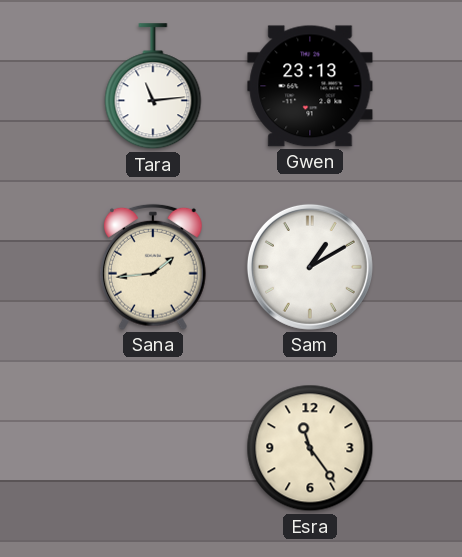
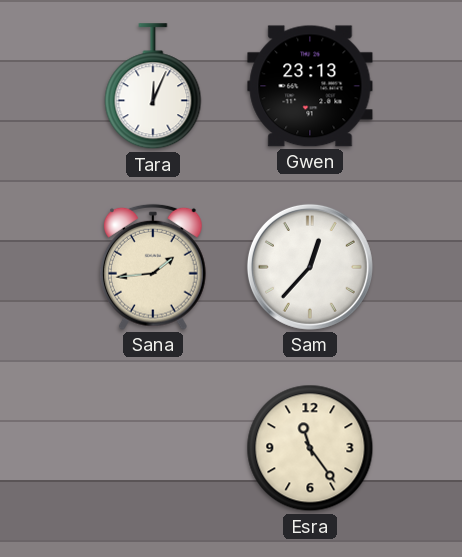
Tara: 11:14 -> 12:04
Sam: 1:10 -> 12:37
